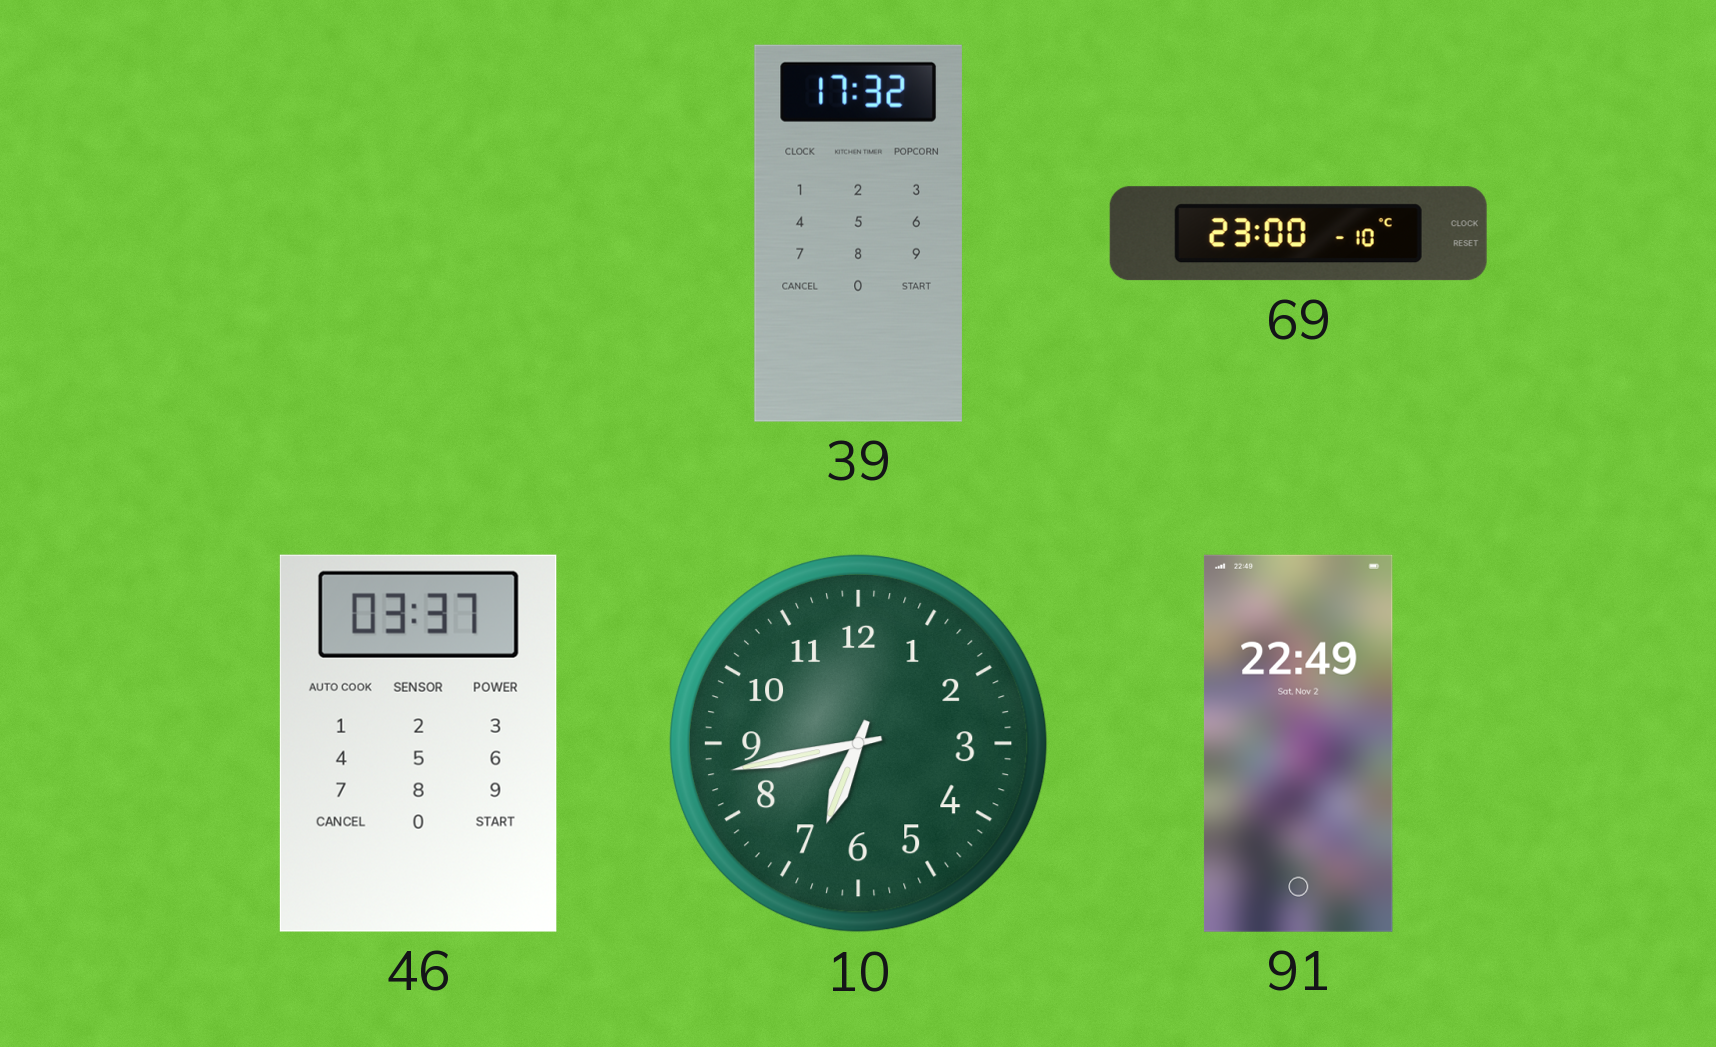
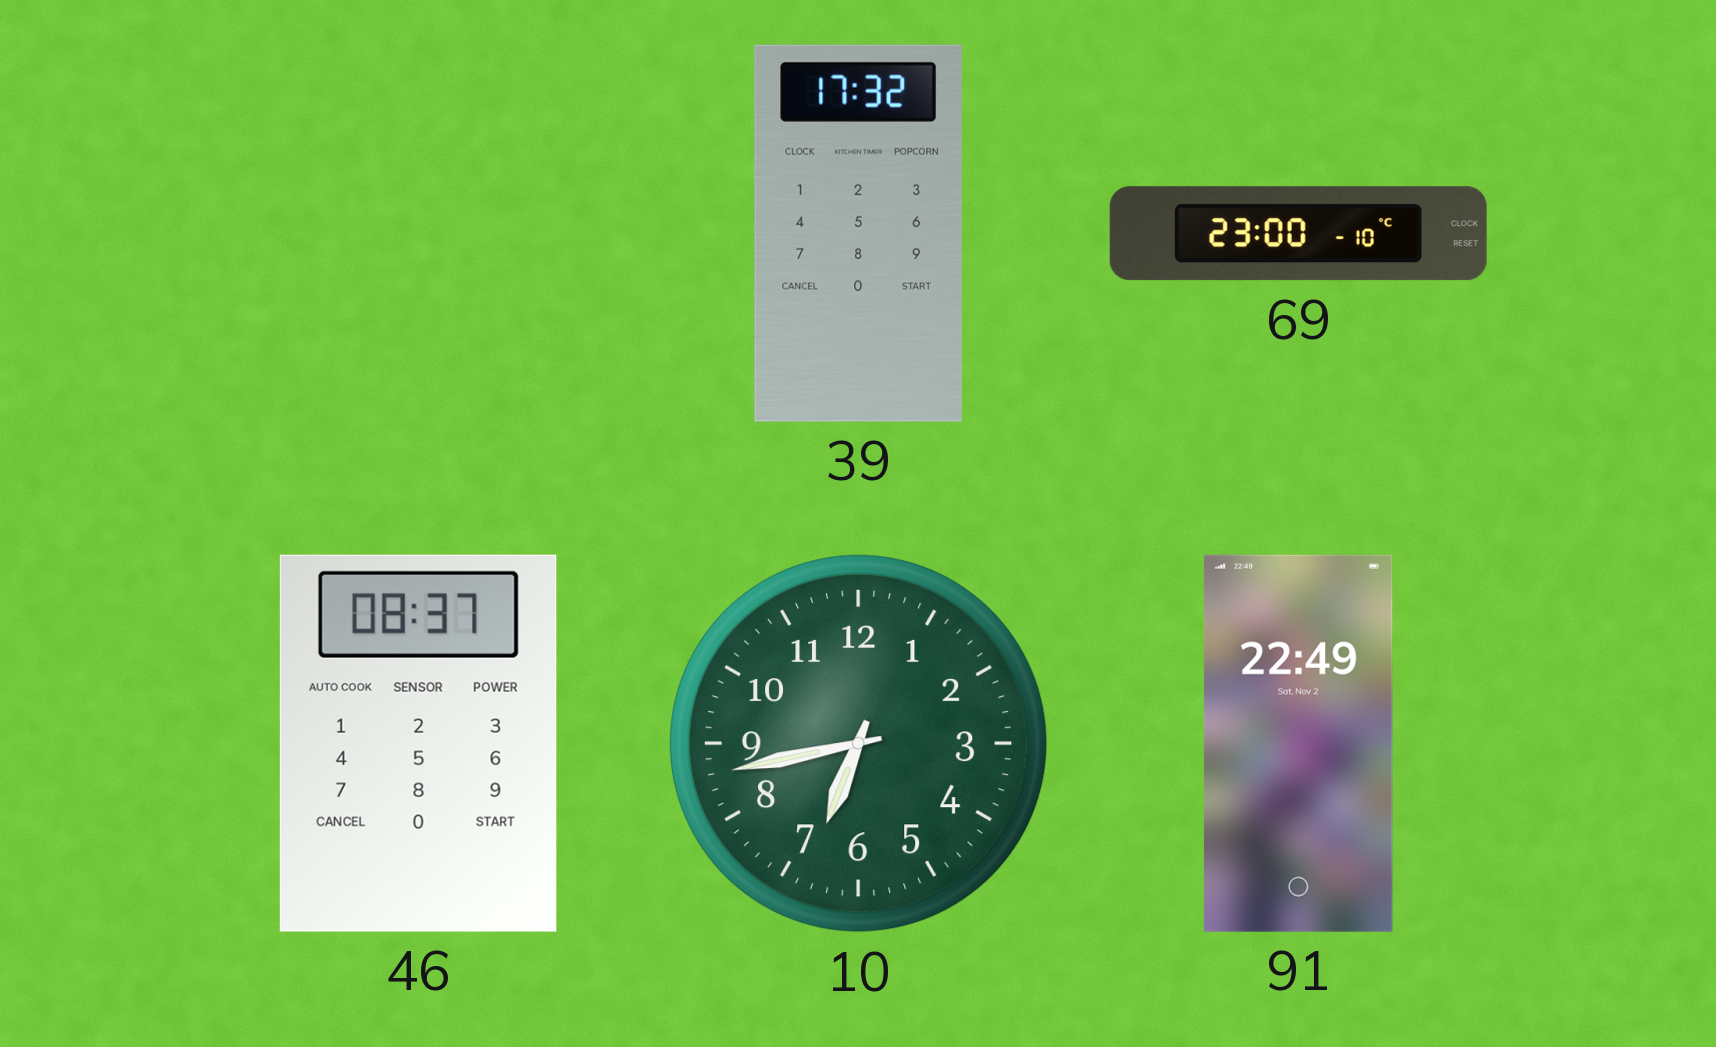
46: 03:37 -> 08:37
